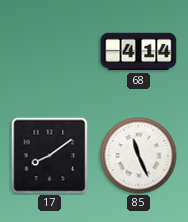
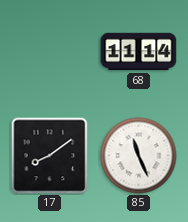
68: 4:14 -> 11:14
